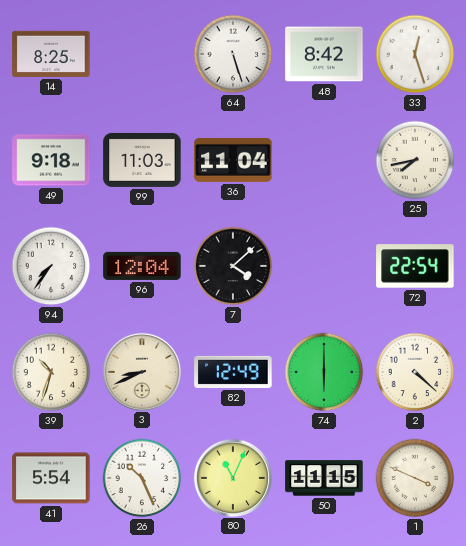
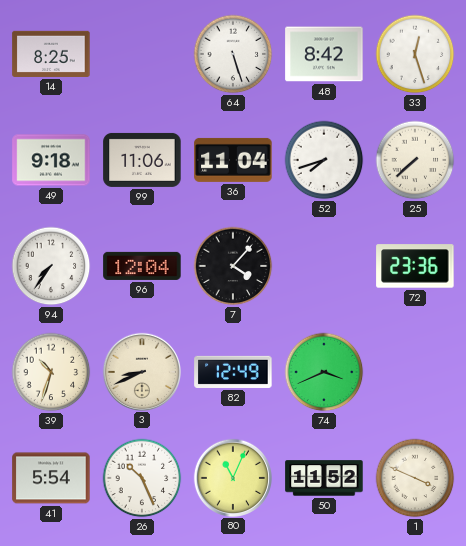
99: 11:03 -> 11:06
52: none -> 7:42
25: 7:43 -> 7:38
7: 4:08 -> 4:07
72: 22:54 -> 23:36
74: 6:00 -> 3:41
2: 4:22 -> none
50: 11:15 -> 11:52
